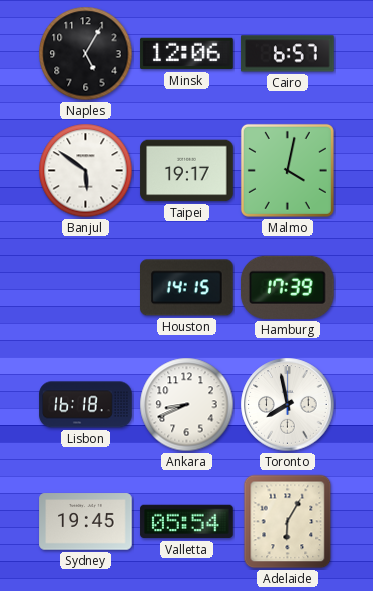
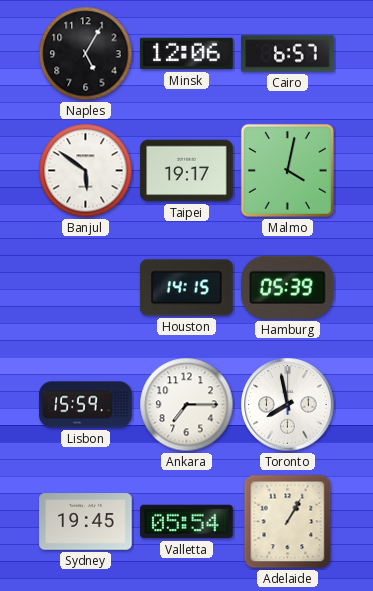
Hamburg: 17:39 -> 05:39
Lisbon: 16:18 -> 15:59
Ankara: 8:41 -> 7:15
Adelaide: 6:05 -> 1:05
